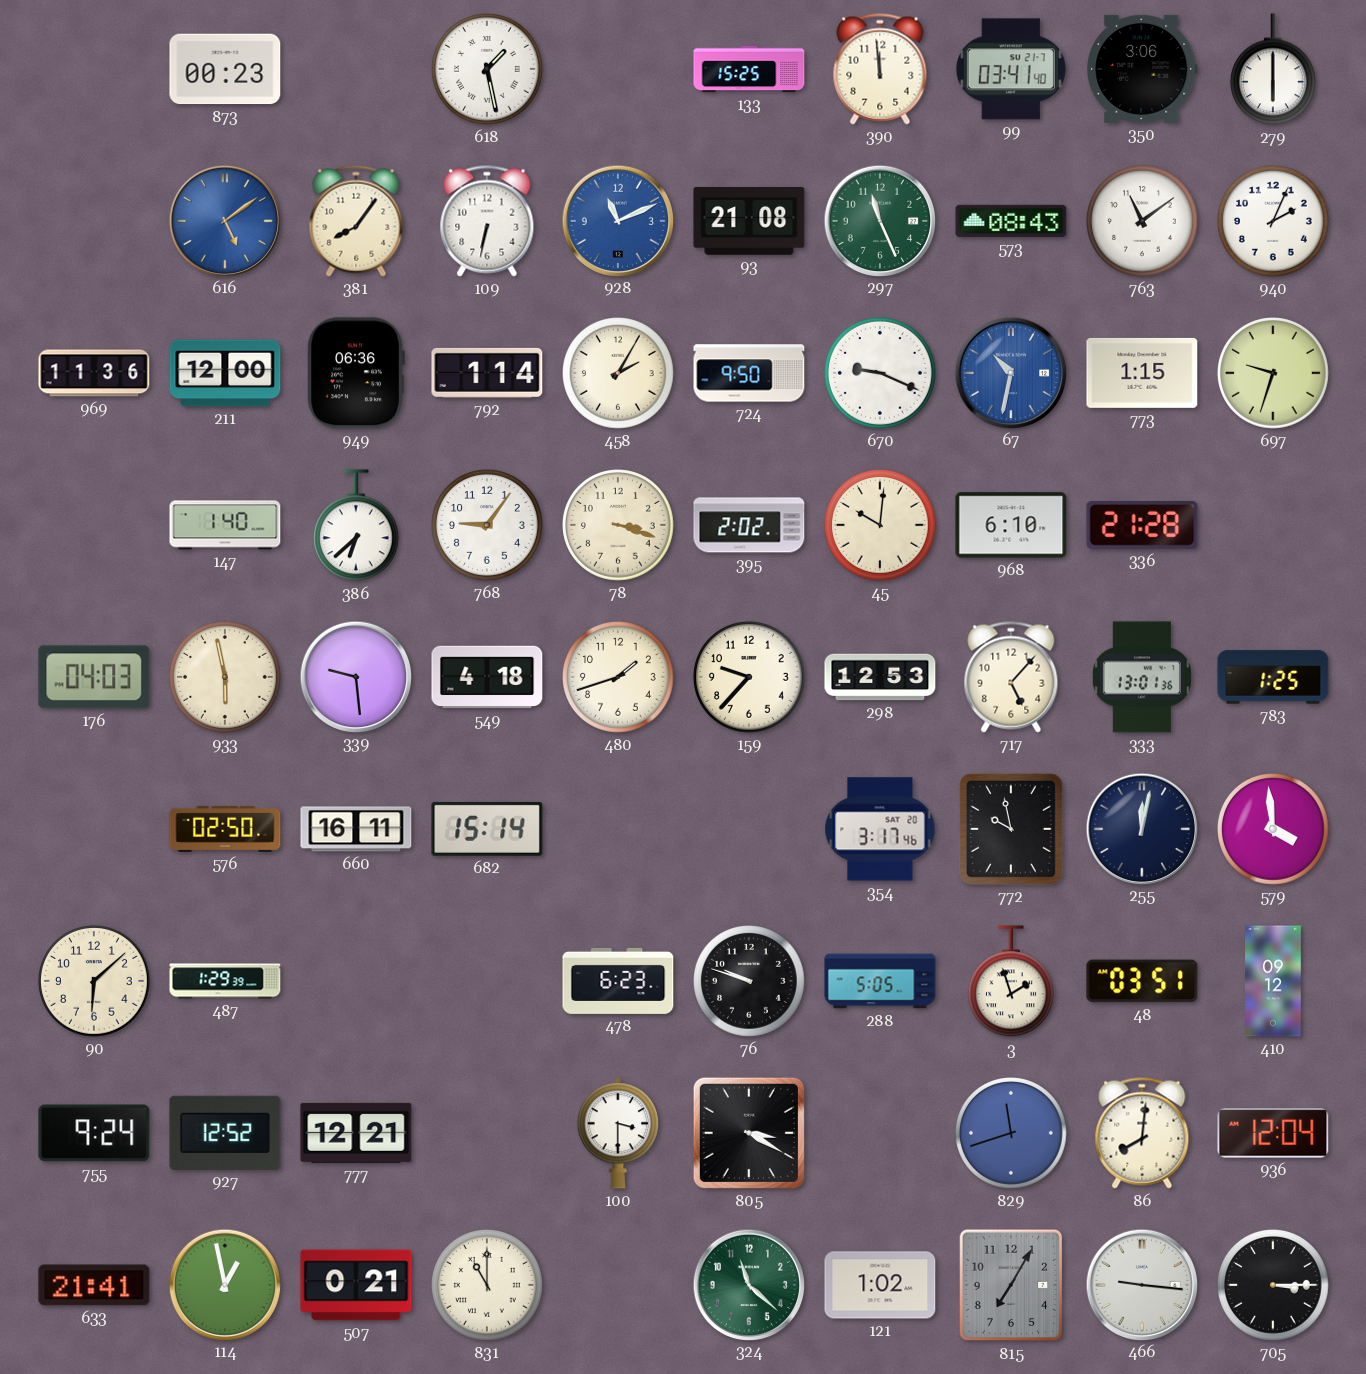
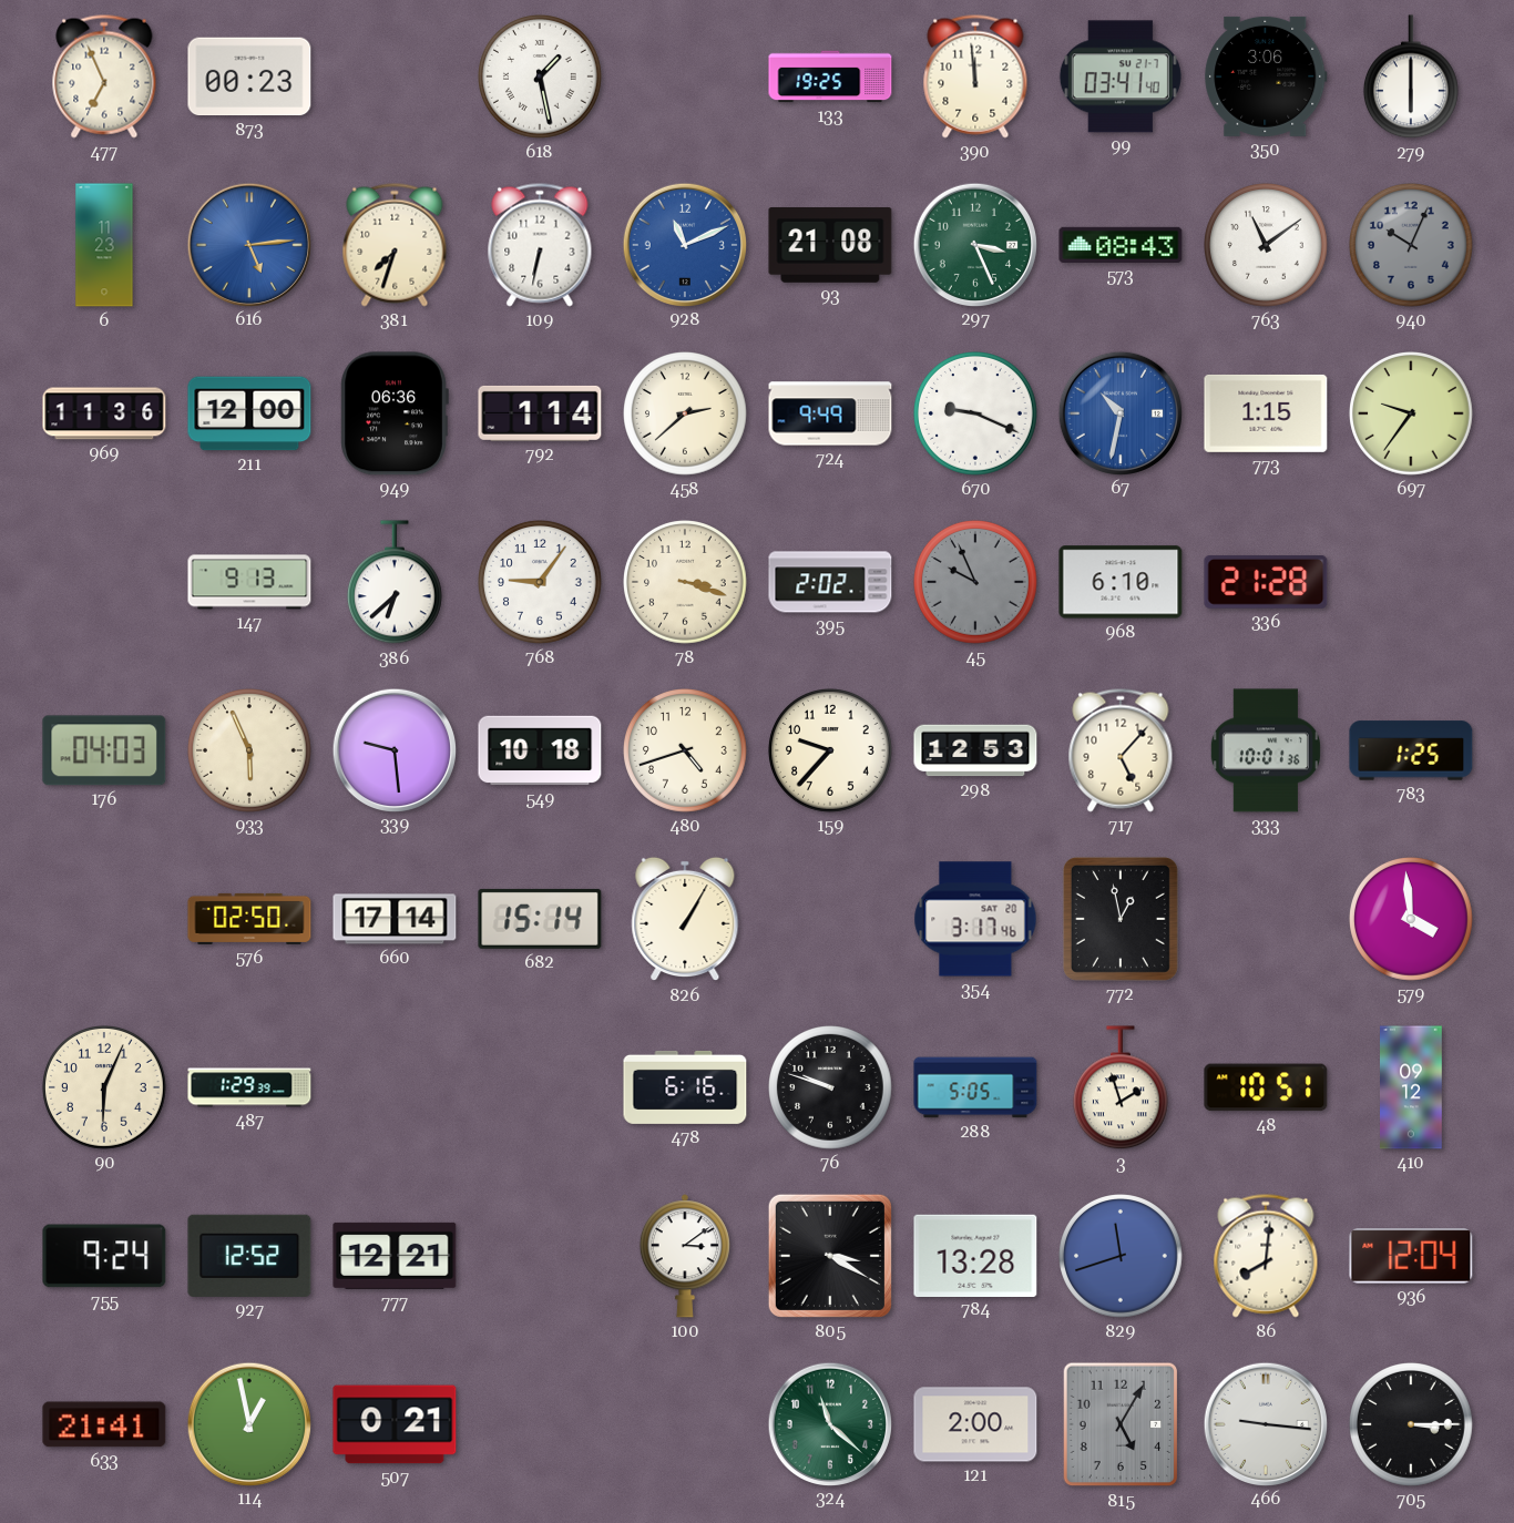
477: none -> 6:56
133: 15:25 -> 19:25
6: none -> 11:23
616: 5:09 -> 5:14
381: 8:06 -> 7:33
297: 11:26 -> 3:26
940: 2:04 -> 10:04
940 dial: white -> grey
458: 2:05 -> 2:38
724: 9:50 -> 9:49
697: 9:33 -> 9:36
147: 1:40 -> 9:13
45: 10:01 -> 9:56
45 dial: cream -> grey
933: 5:58 -> 5:56
549: 4:18 -> 10:18
480: 1:42 -> 4:42
333: 13:01 -> 10:01
660: 16:11 -> 17:14
826: none -> 1:05
772: 9:58 -> 12:58
255: 12:02 -> none
90: 6:08 -> 6:04
478: 6:23 -> 6:16
48: 03:51 -> 10:51
100: 3:30 -> 3:09
784: none -> 13:28
831: 11:00 -> none
121: 1:02 -> 2:00
815: 7:05 -> 5:05
